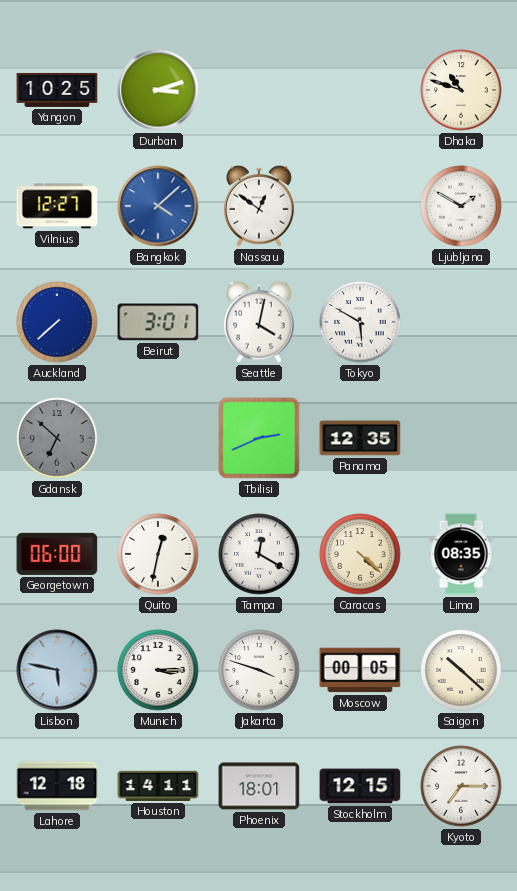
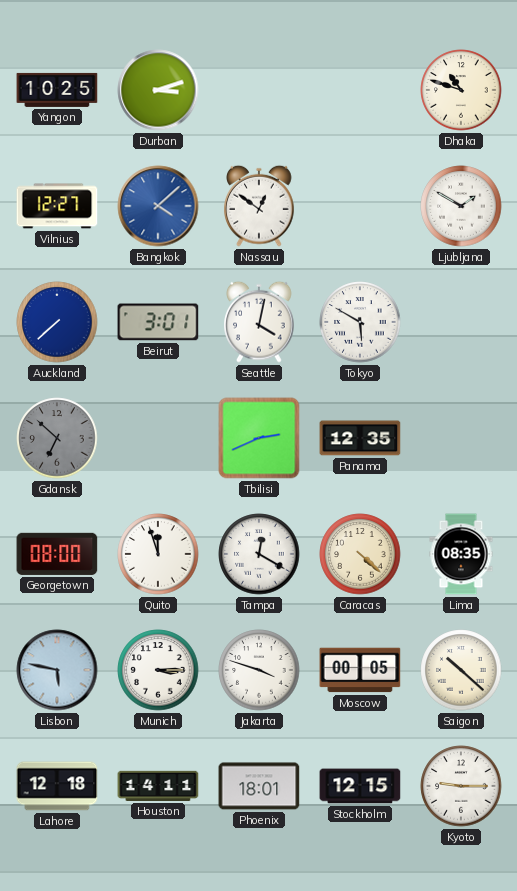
Georgetown: 06:00 -> 08:00
Quito: 12:32 -> 11:57
Kyoto: 7:15 -> 9:15
